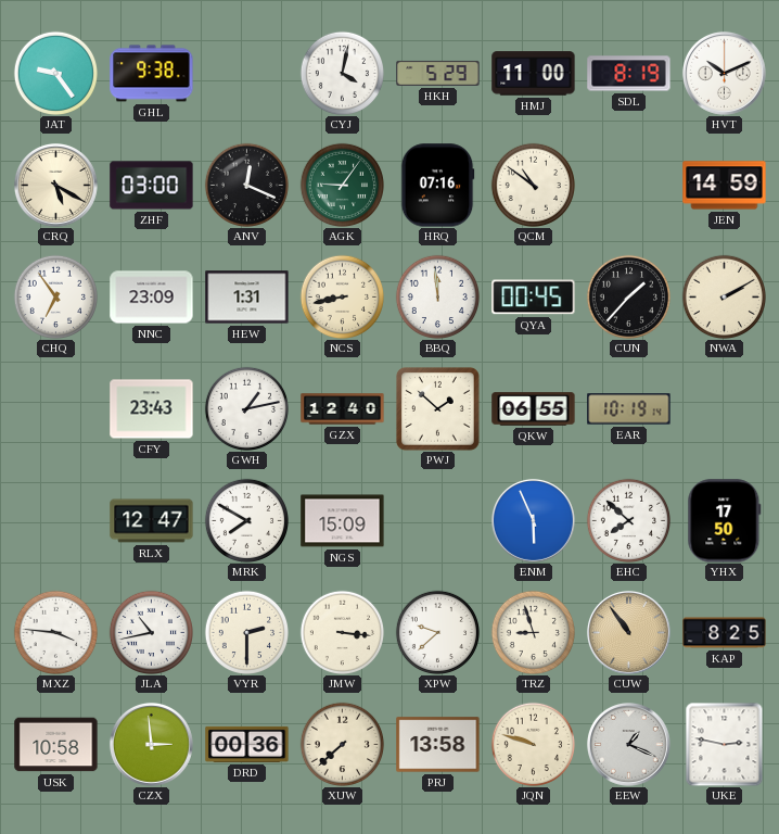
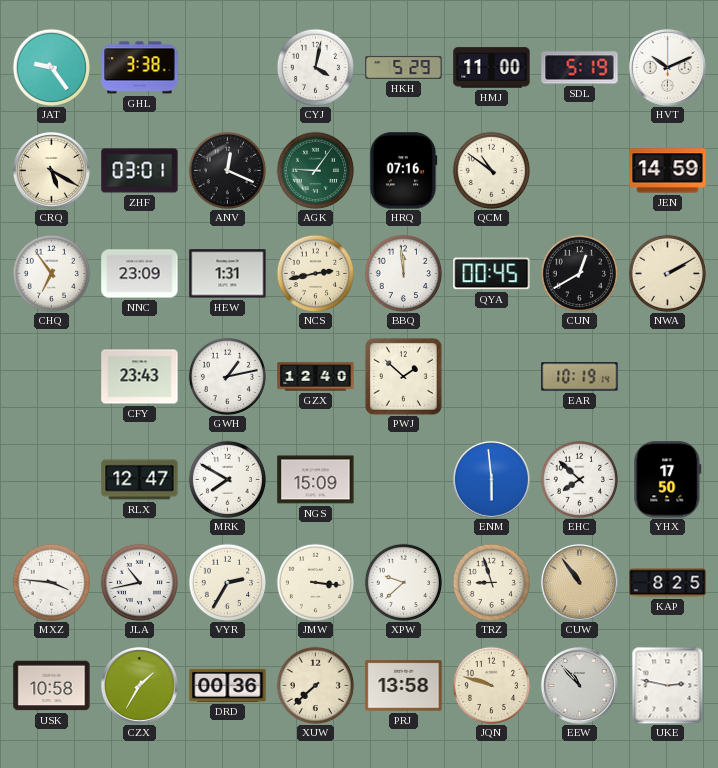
GHL: 9:38 -> 3:38
SDL: 8:19 -> 5:19
ZHF: 03:00 -> 03:01
NCS: 8:43 -> 2:43
CUN: 1:37 -> 12:40
QKW: 06:55 -> none
ENM: 5:56 -> 5:59
VYR: 2:30 -> 2:35
CZX: 2:59 -> 1:35
EEW: 1:19 -> 10:53
